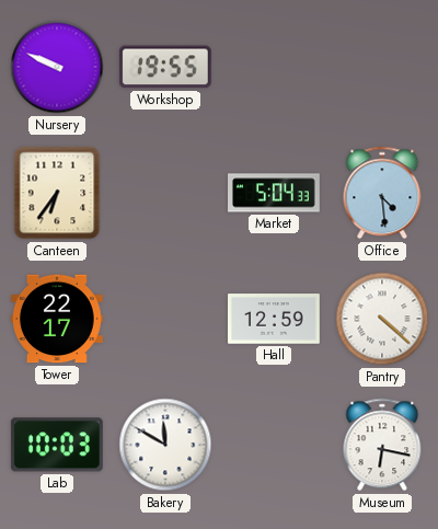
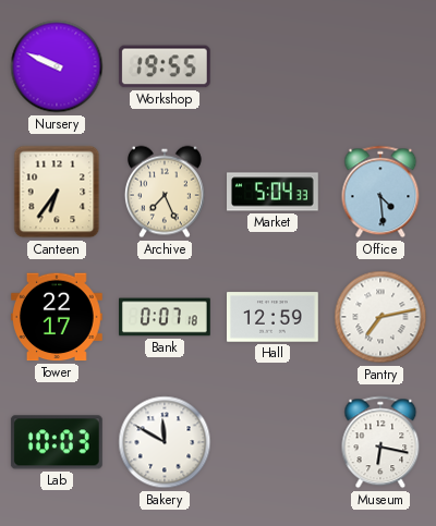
Archive: none -> 7:26
Bank: none -> 0:07
Pantry: 4:22 -> 7:13
